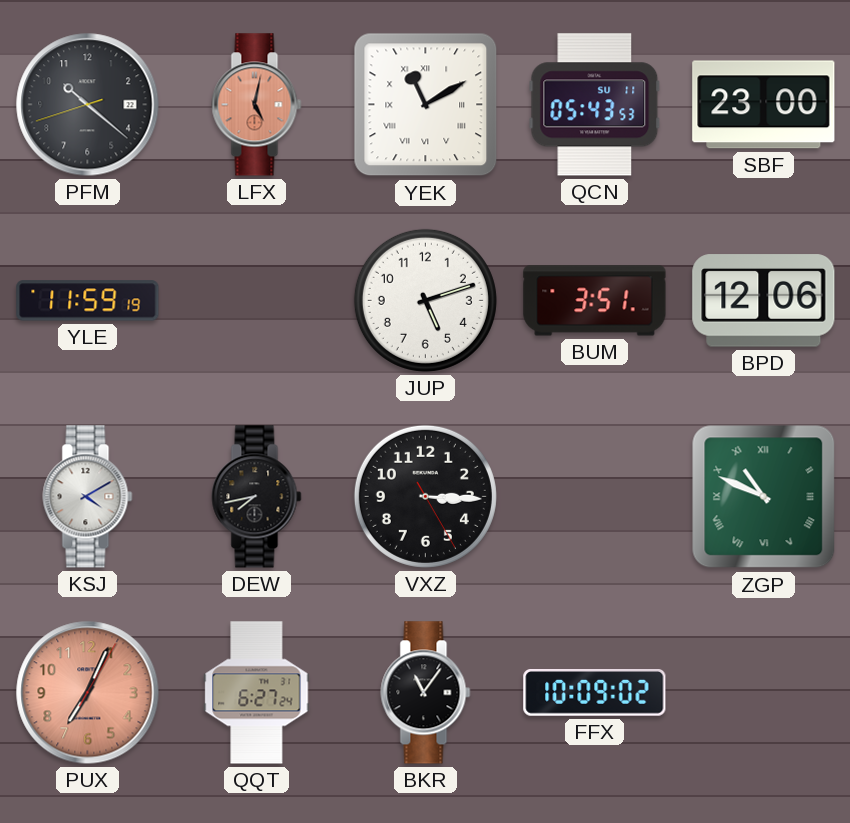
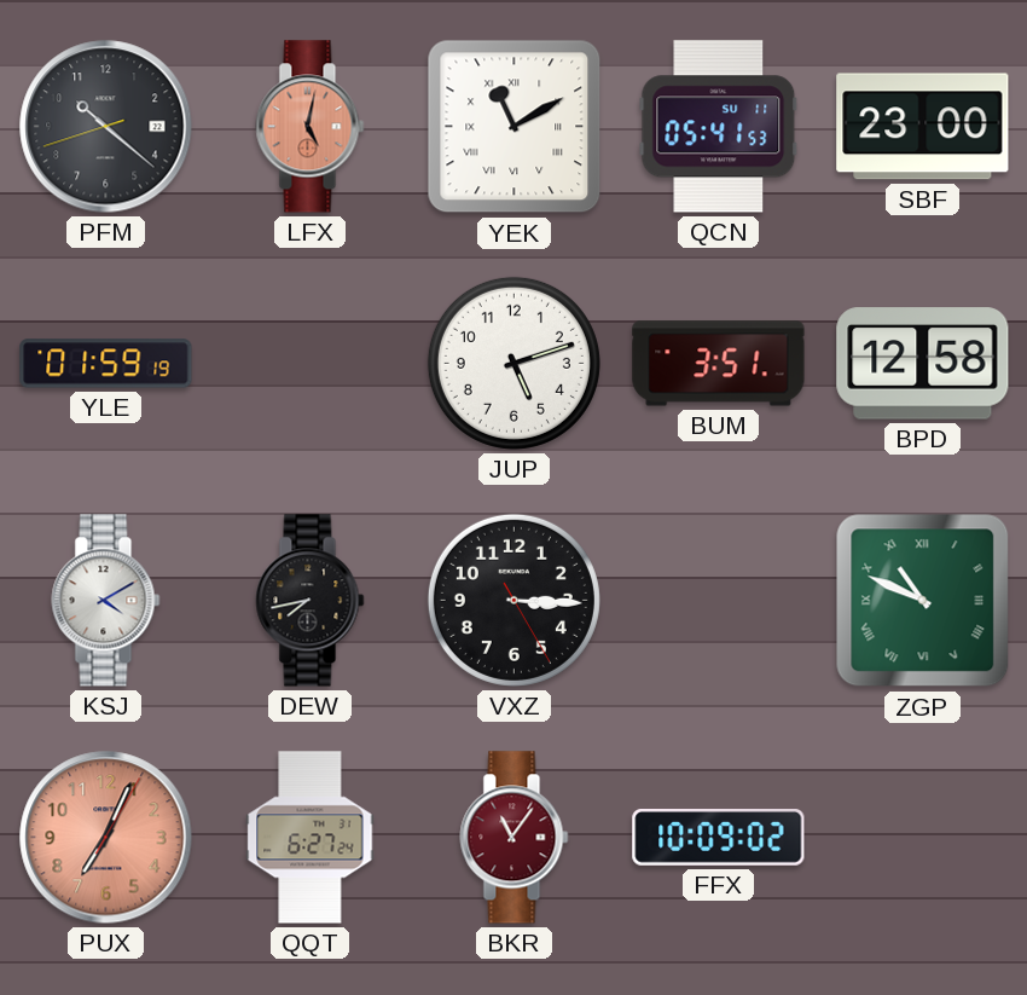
QCN: 05:43 -> 05:41
YLE: 11:59 -> 01:59
BPD: 12:06 -> 12:58
BKR dial: black -> burgundy
